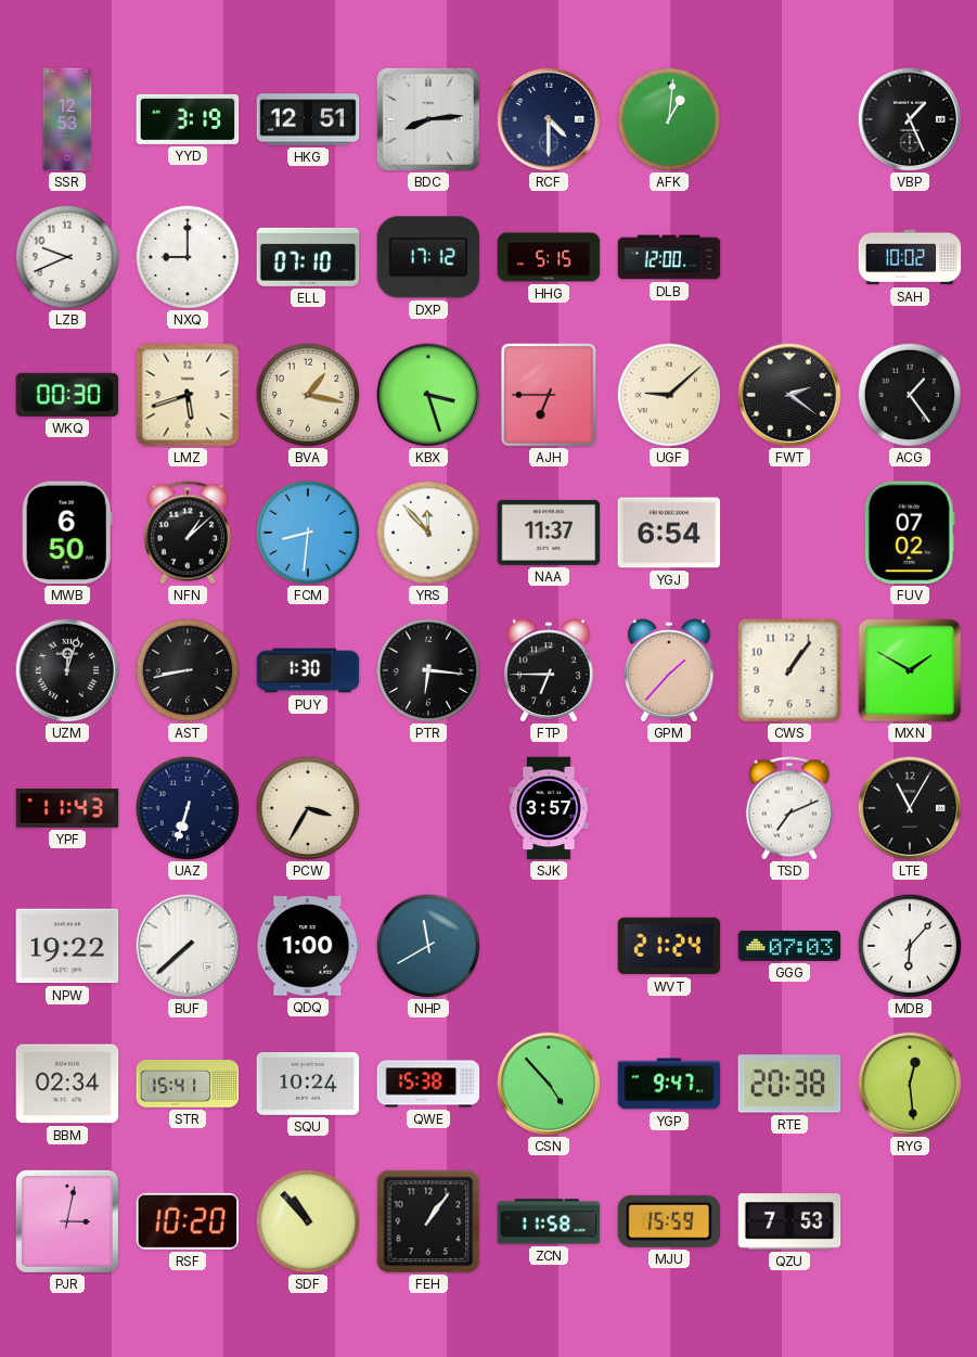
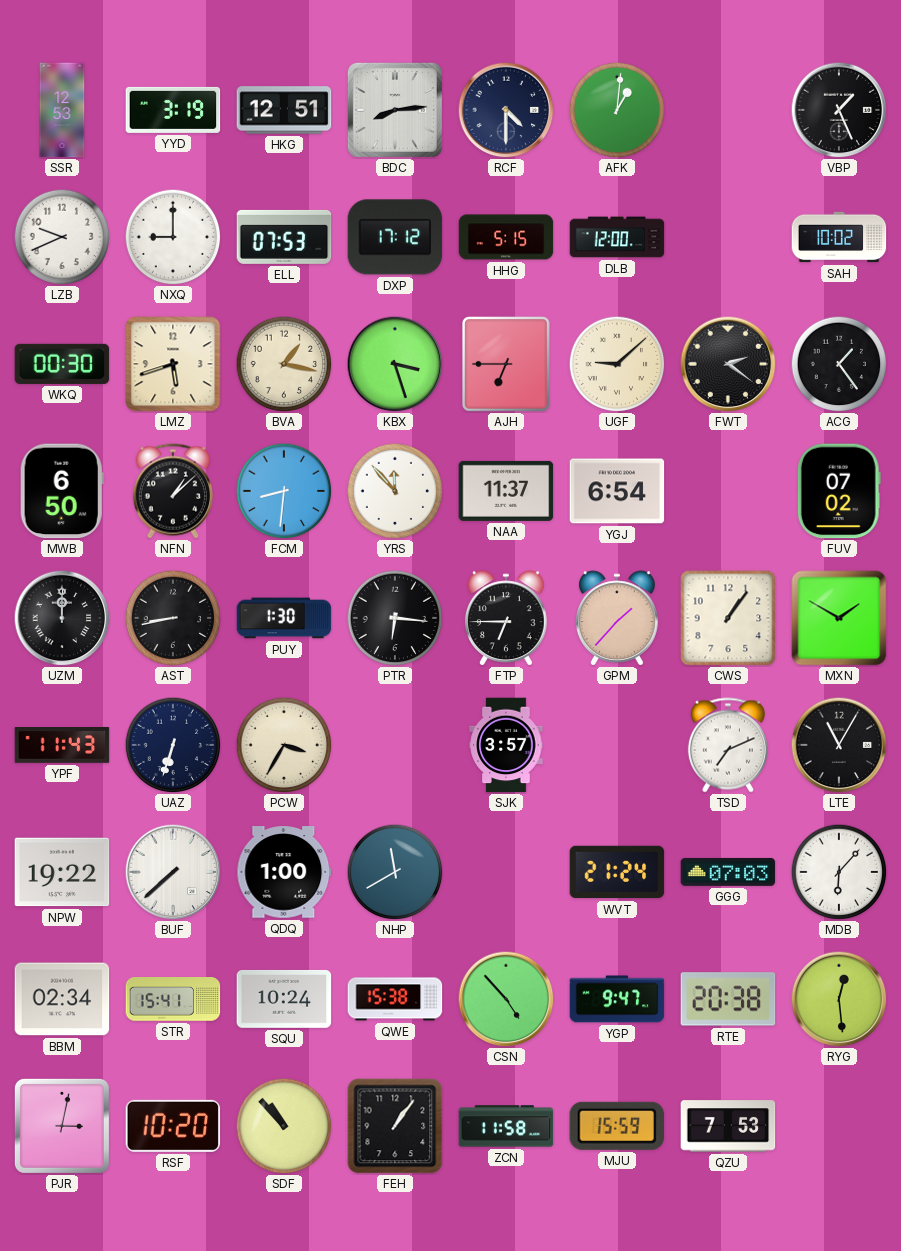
ELL: 07:10 -> 07:53
UZM: 12:03 -> 12:00
